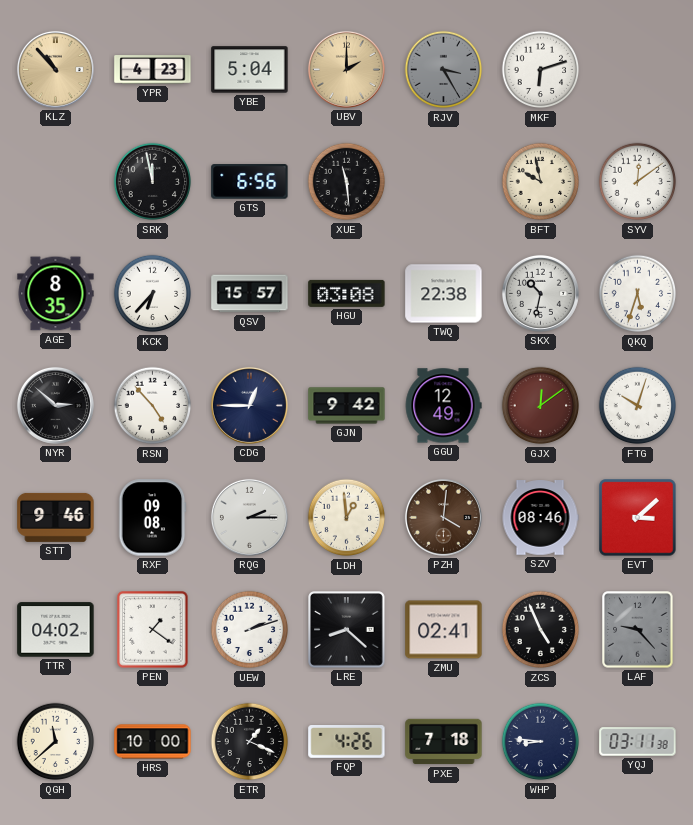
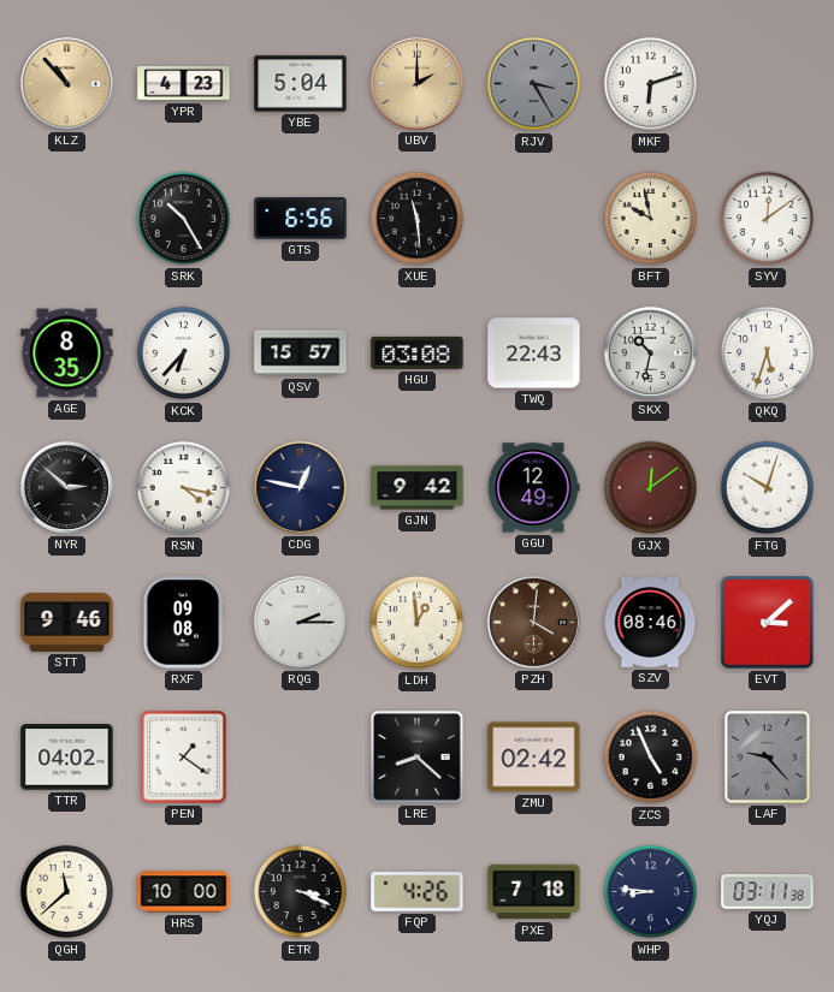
SRK: 11:58 -> 10:25
TWQ: 22:38 -> 22:43
RSN: 4:53 -> 4:17
CDG: 12:45 -> 12:47
UEW: 2:12 -> none
ZMU: 02:41 -> 02:42
ETR: 1:19 -> 3:19
